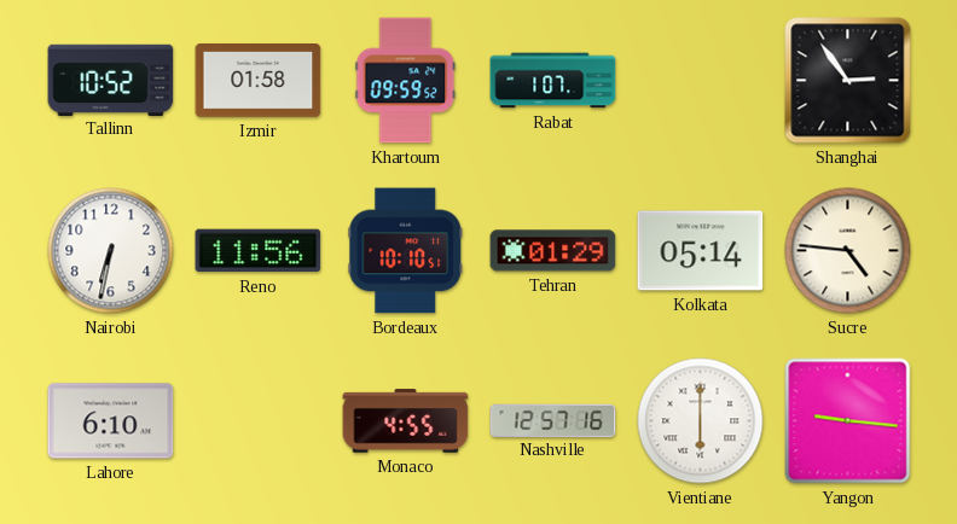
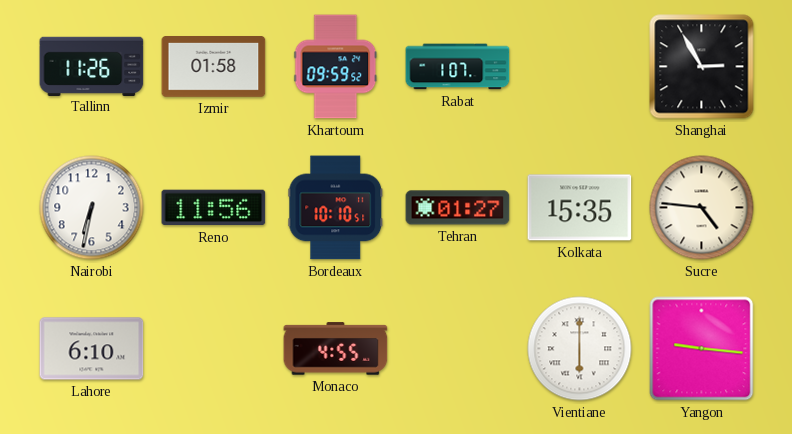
Tallinn: 10:52 -> 11:26
Shanghai: 2:54 -> 2:55
Tehran: 01:29 -> 01:27
Kolkata: 05:14 -> 15:35
Nashville: 12:57 -> none
